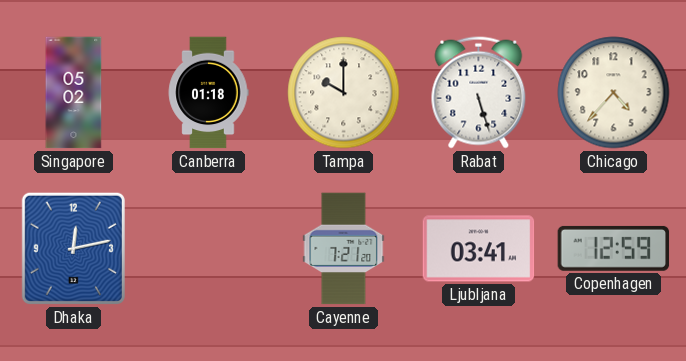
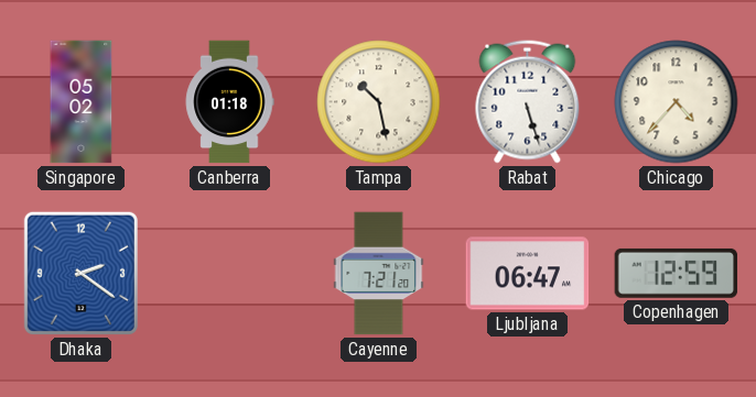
Tampa: 10:00 -> 10:28
Dhaka: 12:13 -> 2:21
Ljubljana: 03:41 -> 06:47
